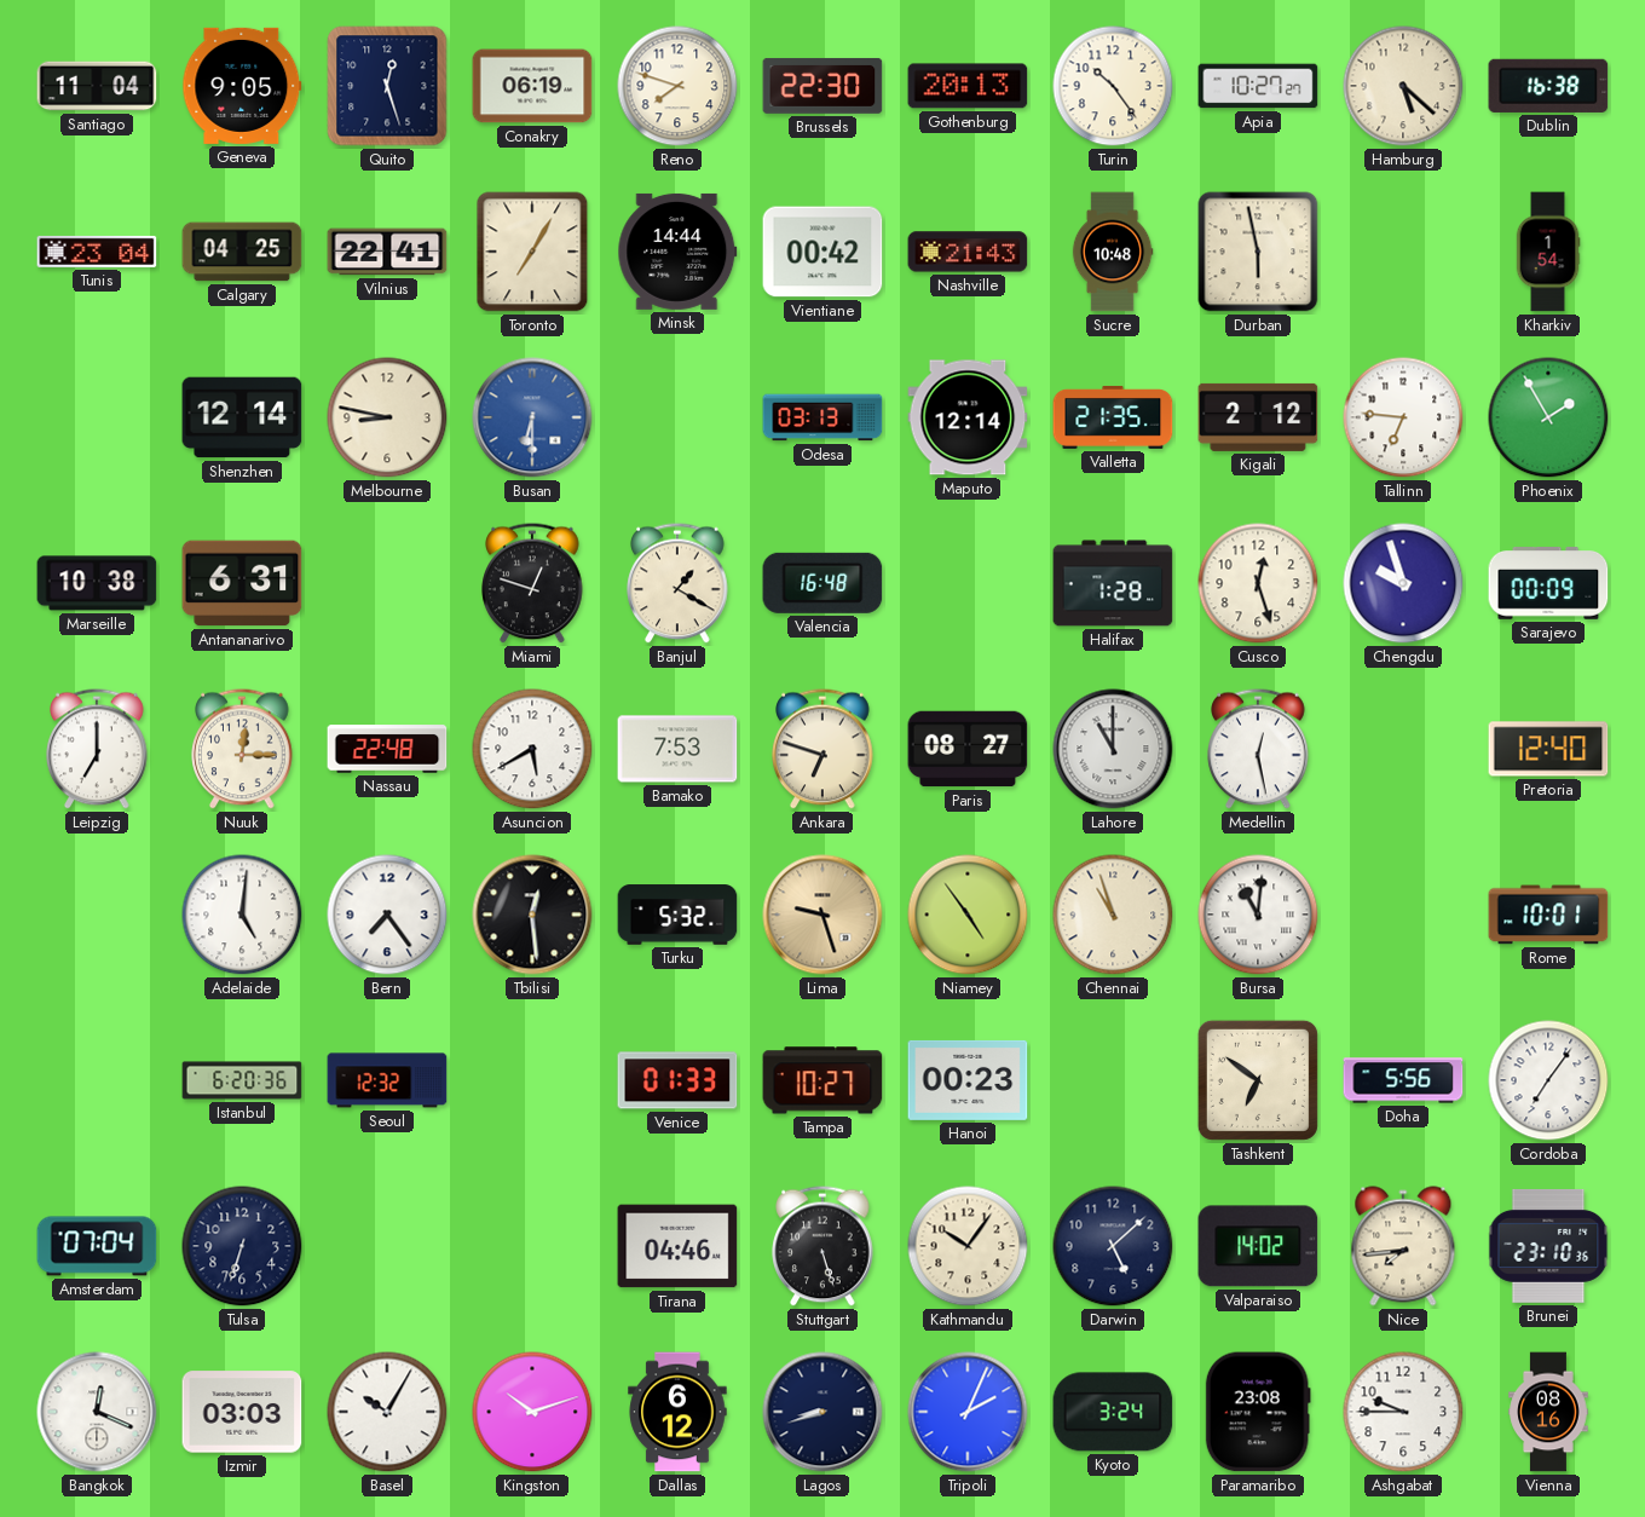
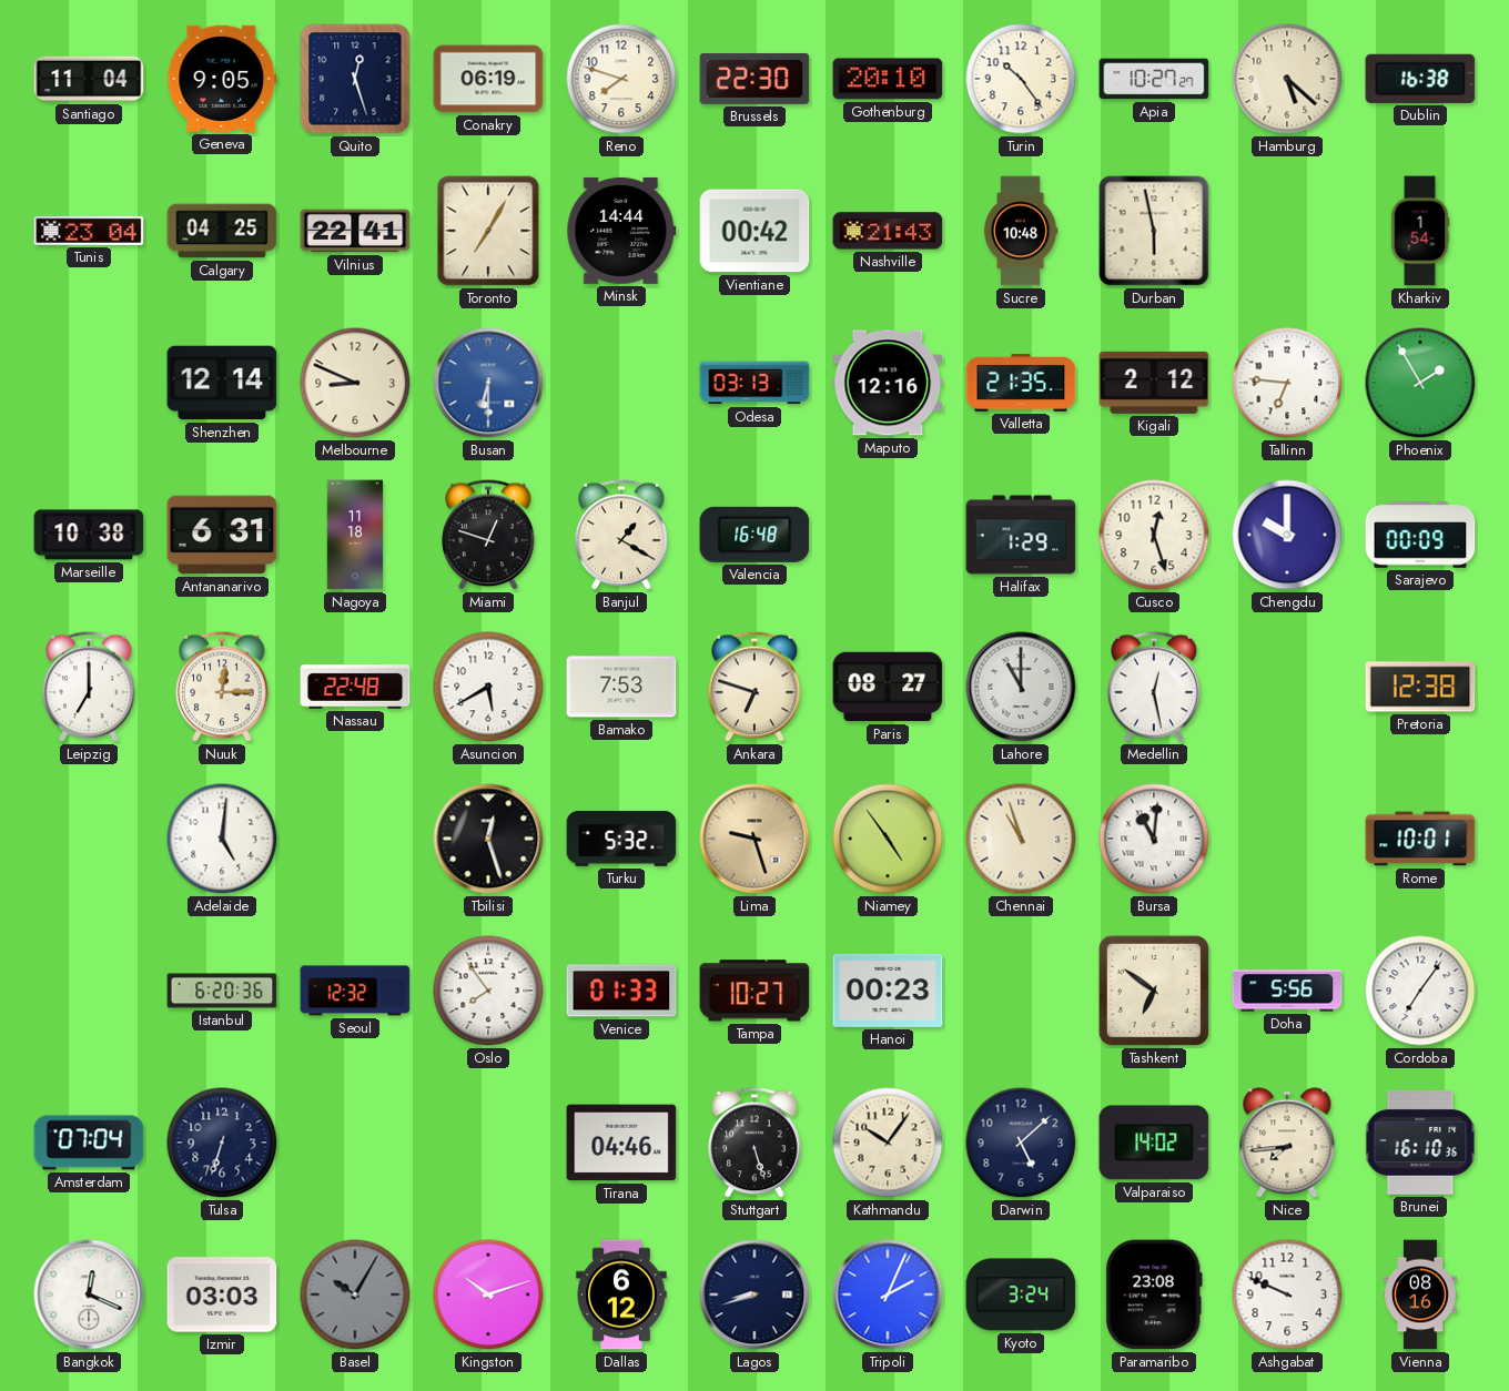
Gothenburg: 20:13 -> 20:10
Melbourne: 8:47 -> 8:49
Maputo: 12:14 -> 12:16
Nagoya: none -> 11:18
Halifax: 1:28 -> 1:29
Chengdu: 9:57 -> 10:00
Pretoria: 12:40 -> 12:38
Bern: 7:24 -> none
Tbilisi: 12:29 -> 12:27
Oslo: none -> 7:54
Brunei: 23:10 -> 16:10
Basel dial: white -> grey
Ashgabat: 9:45 -> 9:49
